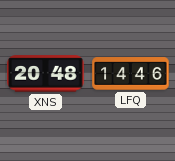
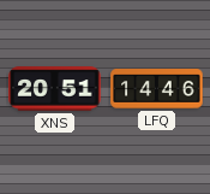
XNS: 20:48 -> 20:51
